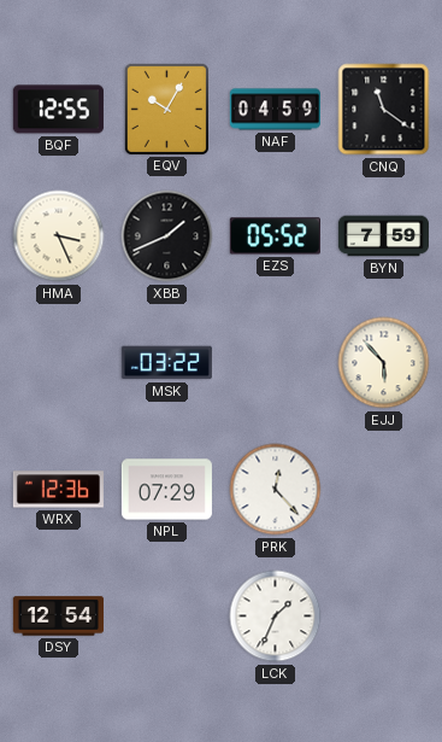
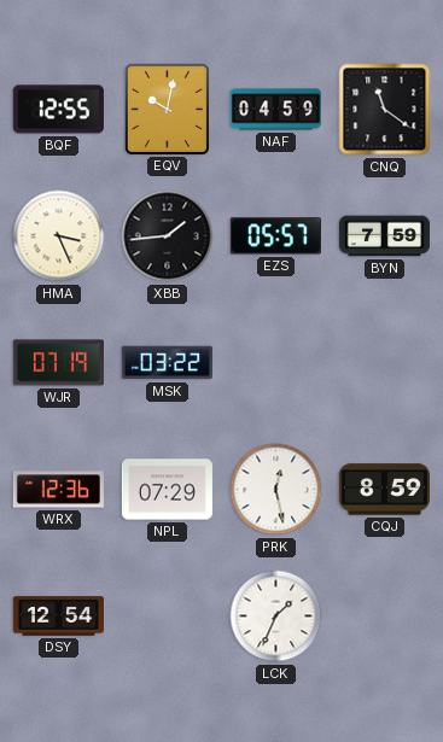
EQV: 10:05 -> 10:02
XBB: 1:41 -> 1:44
EZS: 05:52 -> 05:57
WJR: none -> 07:19
EJJ: 5:53 -> none
PRK: 12:23 -> 12:28
CQJ: none -> 8:59
